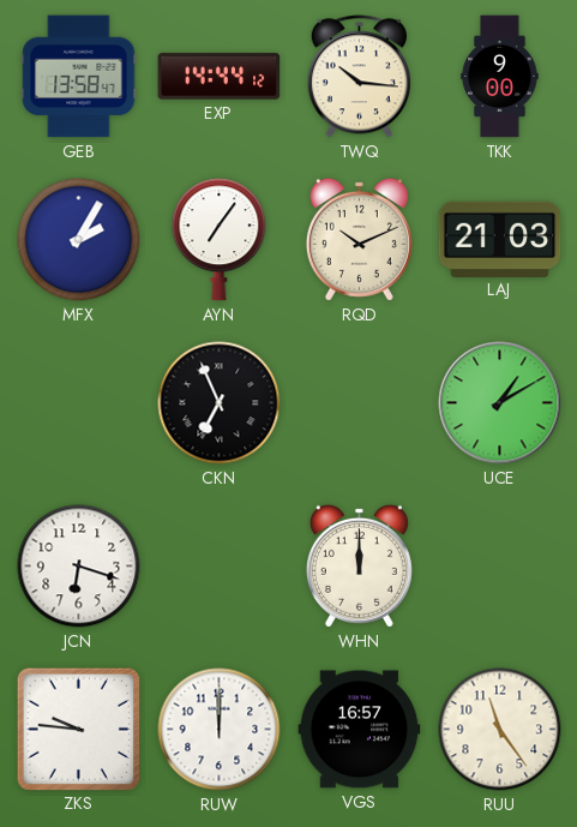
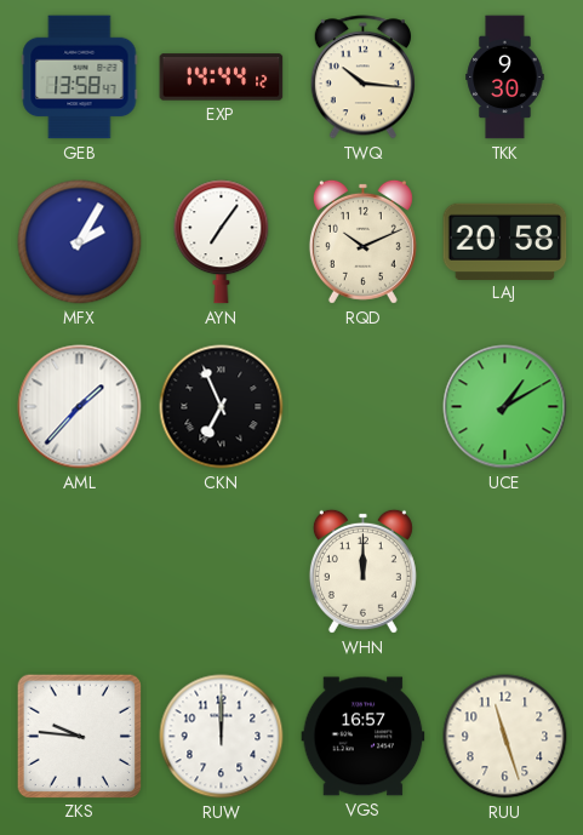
TKK: 9:00 -> 9:30
LAJ: 21:03 -> 20:58
AML: none -> 1:37
JCN: 6:18 -> none
RUU: 11:24 -> 11:27
